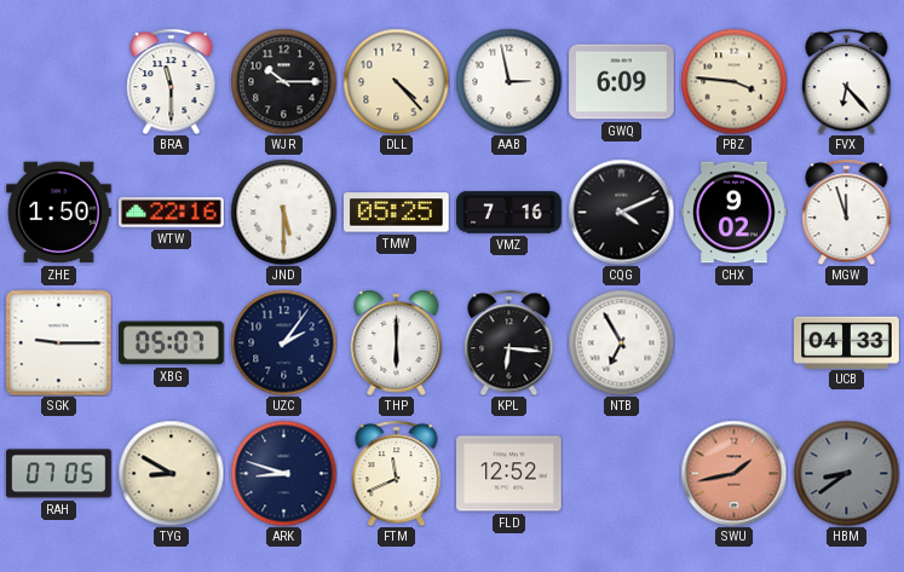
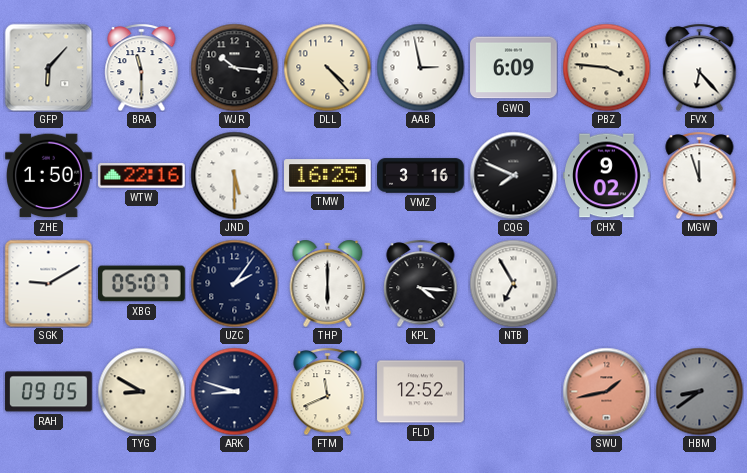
GFP: none -> 6:07
WJR: 10:15 -> 10:16
TMW: 05:25 -> 16:25
VMZ: 7:16 -> 3:16
CQG: 4:11 -> 7:49
SGK: 9:15 -> 9:10
KPL: 6:16 -> 4:16
UCB: 04:33 -> none
RAH: 07:05 -> 09:05
